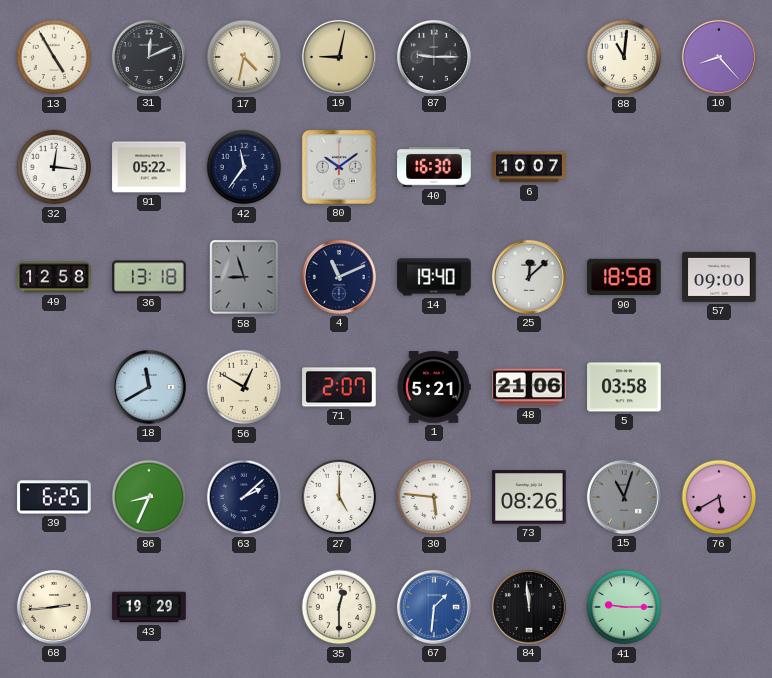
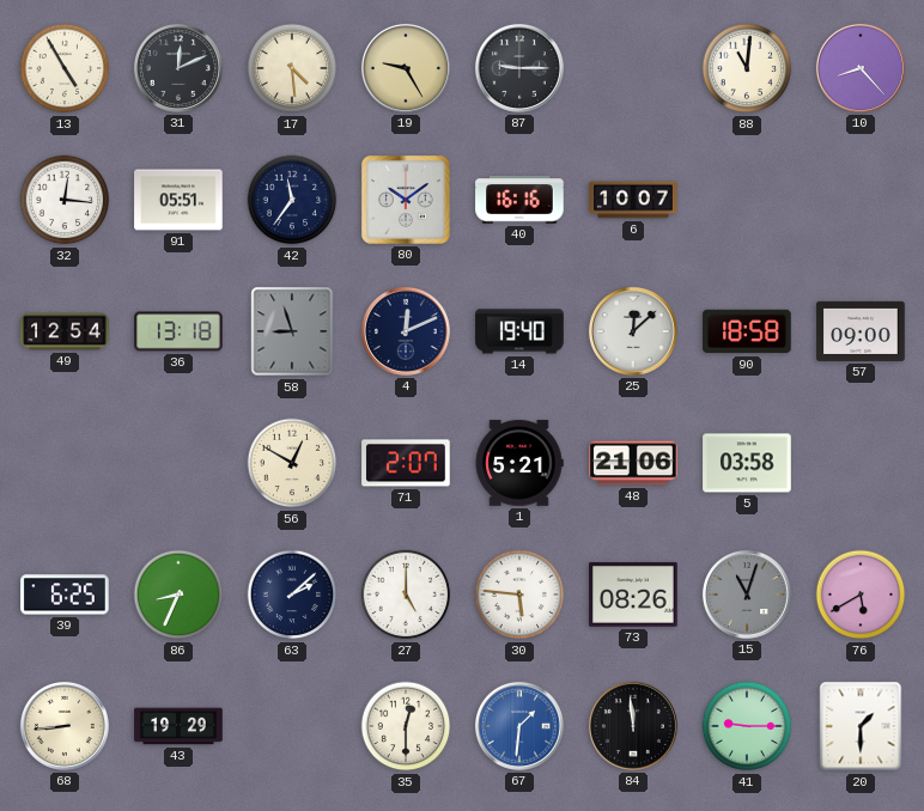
17: 4:32 -> 4:29
19: 9:02 -> 9:25
91: 05:22 -> 05:51
40: 16:30 -> 16:16
49: 12:58 -> 12:54
4: 11:11 -> 12:11
18: 11:40 -> none
68: 2:44 -> 8:44
20: none -> 1:30
